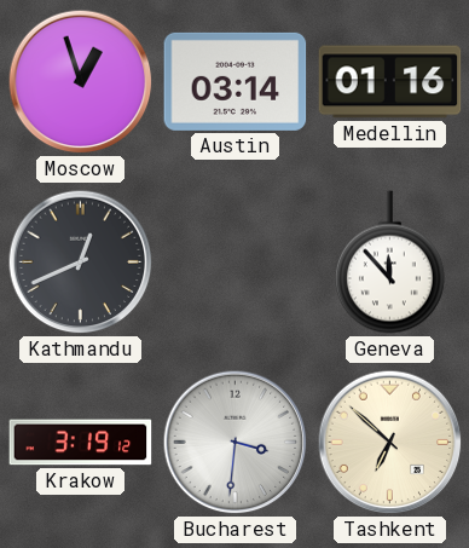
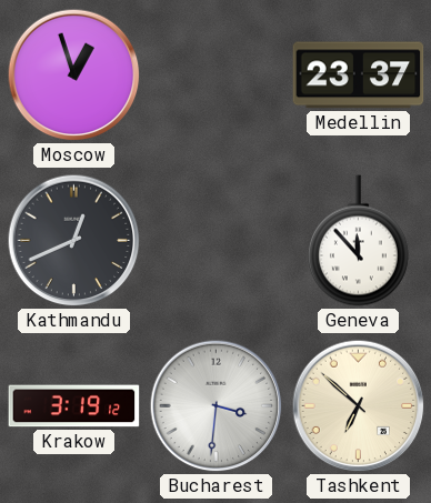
Austin: 03:14 -> none
Medellin: 01:16 -> 23:37
